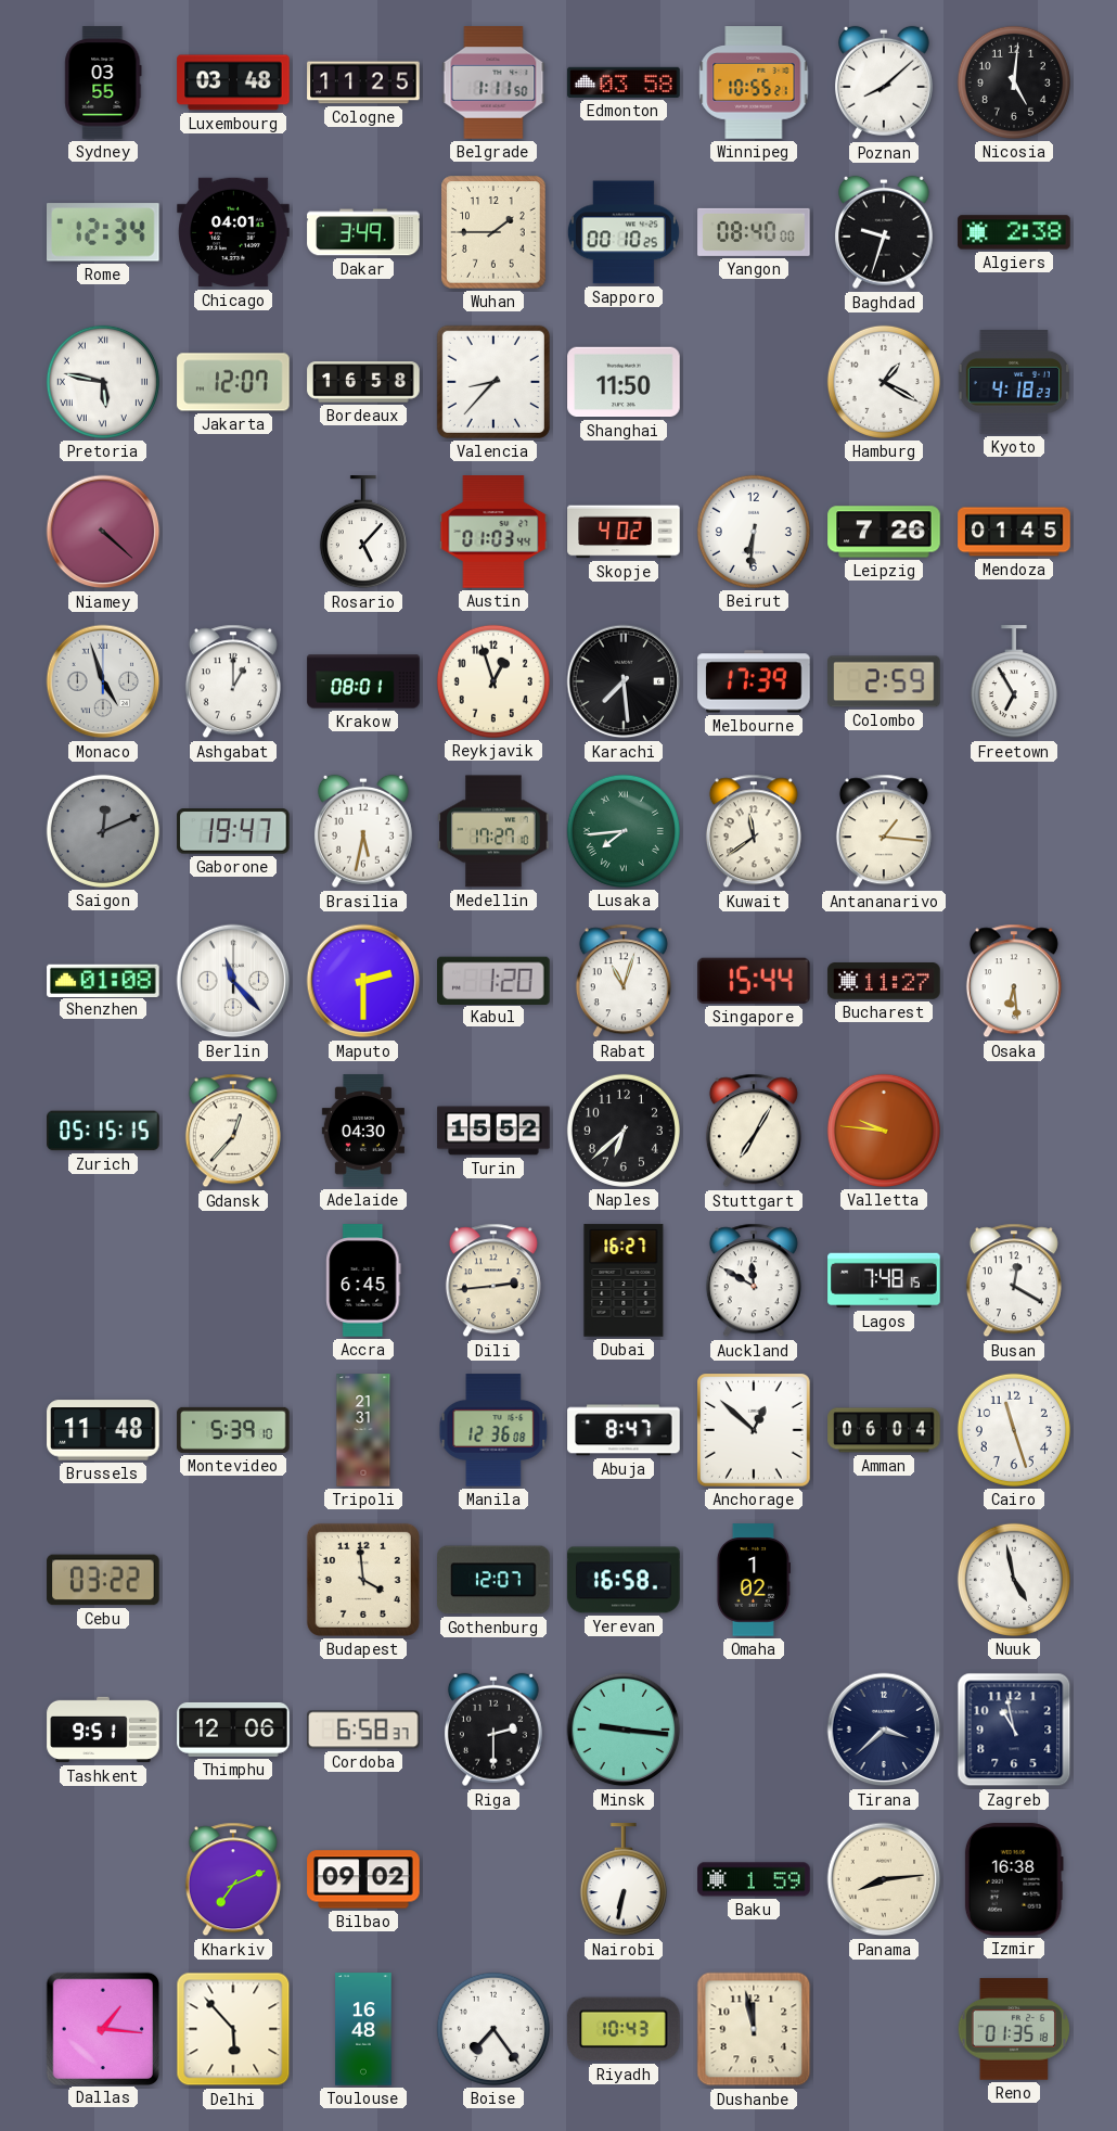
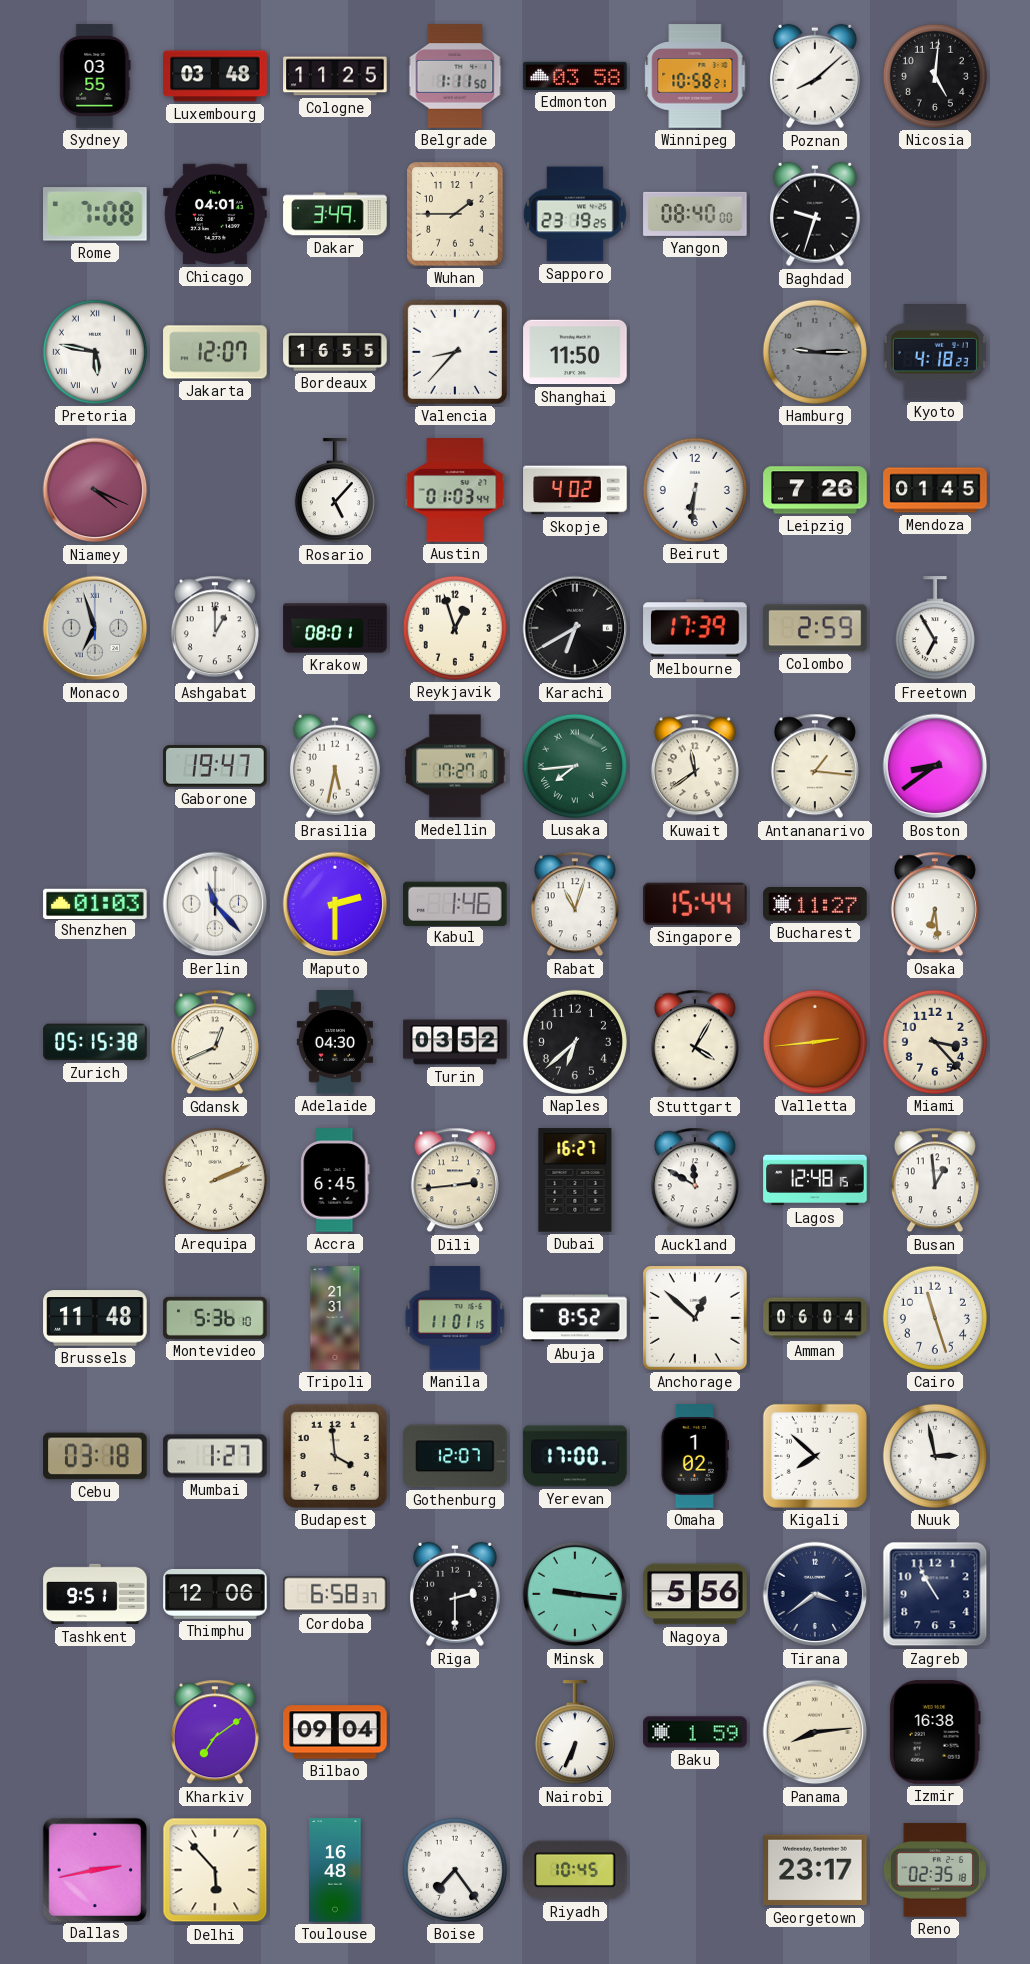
Winnipeg: 10:55 -> 10:58
Rome: 12:34 -> 7:08
Sapporo: 00:10 -> 23:19
Algiers: 2:38 -> none
Bordeaux: 16:58 -> 16:55
Hamburg: 1:20 -> 9:15
Hamburg dial: white -> grey
Niamey: 4:22 -> 4:19
Monaco: 4:57 -> 6:57
Karachi: 7:29 -> 6:40
Saigon: 12:11 -> none
Boston: none -> 8:39
Shenzhen: 01:08 -> 01:03
Kabul: 1:20 -> 1:46
Zurich: 05:15:15 -> 05:15:38
Gdansk: 12:37 -> 12:41
Turin: 15:52 -> 03:52
Stuttgart: 7:05 -> 4:05
Valletta: 9:46 -> 2:44
Miami: none -> 3:23
Arequipa: none -> 2:11
Lagos: 7:48 -> 12:48
Busan: 12:20 -> 12:59
Montevideo: 5:39 -> 5:36
Manila: 12:36 -> 11:01
Abuja: 8:47 -> 8:52
Cebu: 03:22 -> 03:18
Mumbai: none -> 1:27
Yerevan: 16:58 -> 17:00
Kigali: none -> 7:52
Nuuk: 4:58 -> 2:58
Nagoya: none -> 5:56
Tirana: 3:38 -> 3:39
Zagreb: 10:58 -> 10:55
Kharkiv: 7:11 -> 7:09
Bilbao: 09:02 -> 09:04
Nairobi: 6:32 -> 6:34
Dallas: 1:16 -> 2:43
Riyadh: 10:43 -> 10:45
Dushanbe: 11:58 -> none
Georgetown: none -> 23:17
Reno: 01:35 -> 02:35
